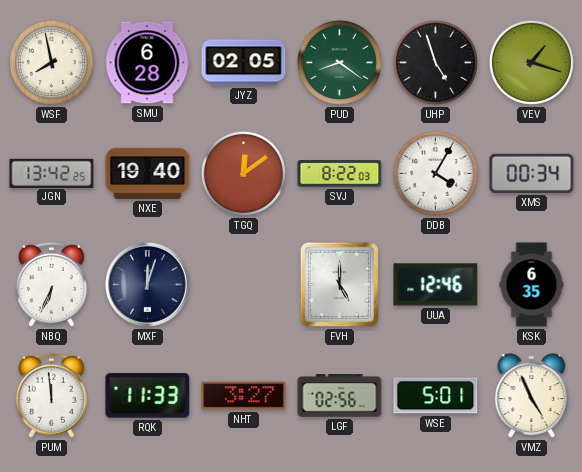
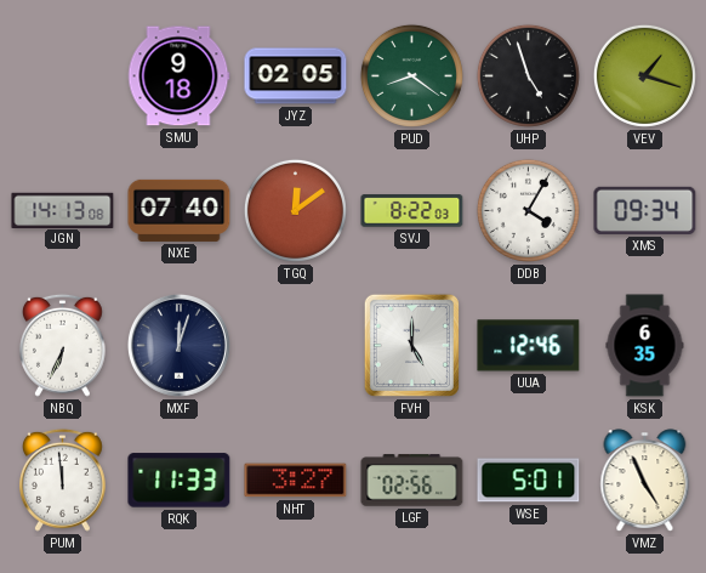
WSF: 7:58 -> none
SMU: 6:28 -> 9:18
JGN: 13:42 -> 14:13
NXE: 19:40 -> 07:40
XMS: 00:34 -> 09:34
